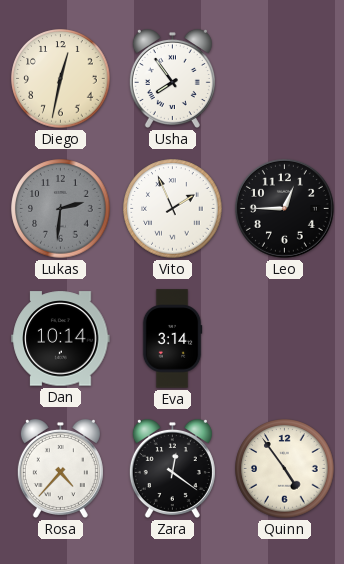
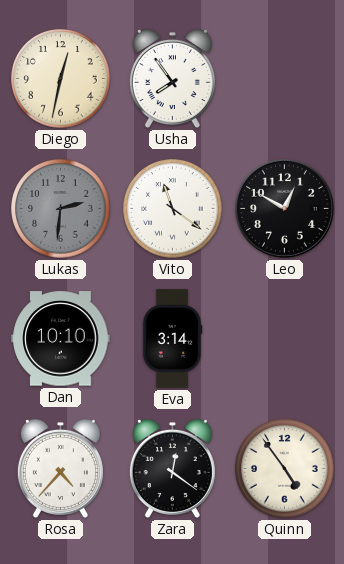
Vito: 1:56 -> 11:21
Leo: 12:45 -> 12:50
Dan: 10:14 -> 10:10
